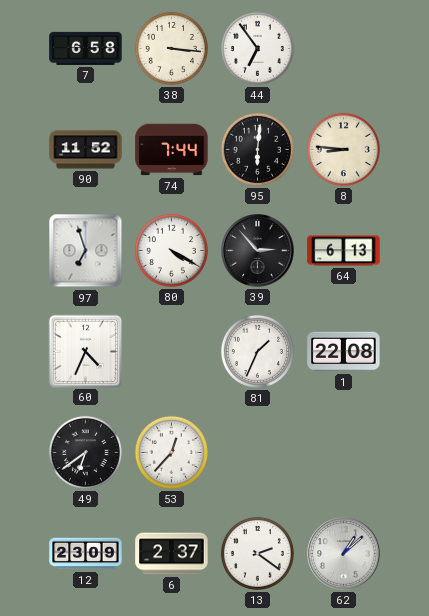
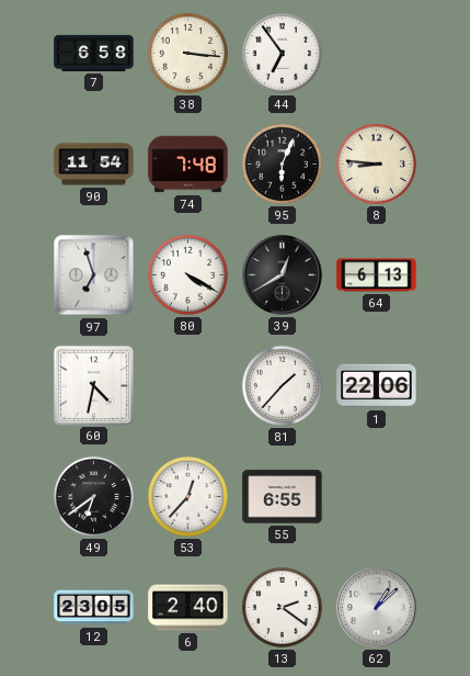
90: 11:52 -> 11:54
74: 7:44 -> 7:48
95: 6:01 -> 6:04
39: 2:53 -> 12:40
60: 4:34 -> 4:32
81: 1:34 -> 1:37
1: 22:08 -> 22:06
55: none -> 6:55
12: 23:09 -> 23:05
6: 2:37 -> 2:40
